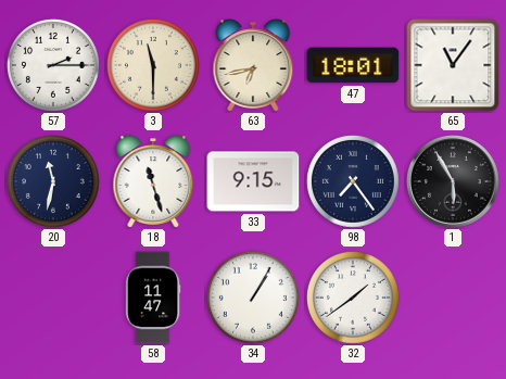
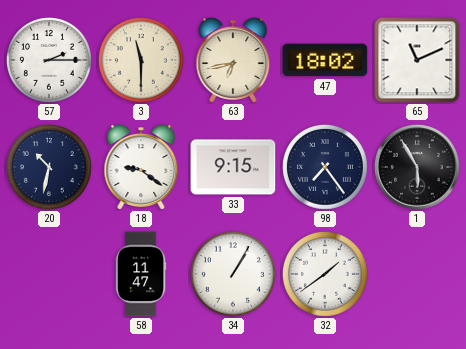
47: 18:01 -> 18:02
65: 11:06 -> 11:11
20: 11:32 -> 10:32
18: 11:27 -> 9:21
